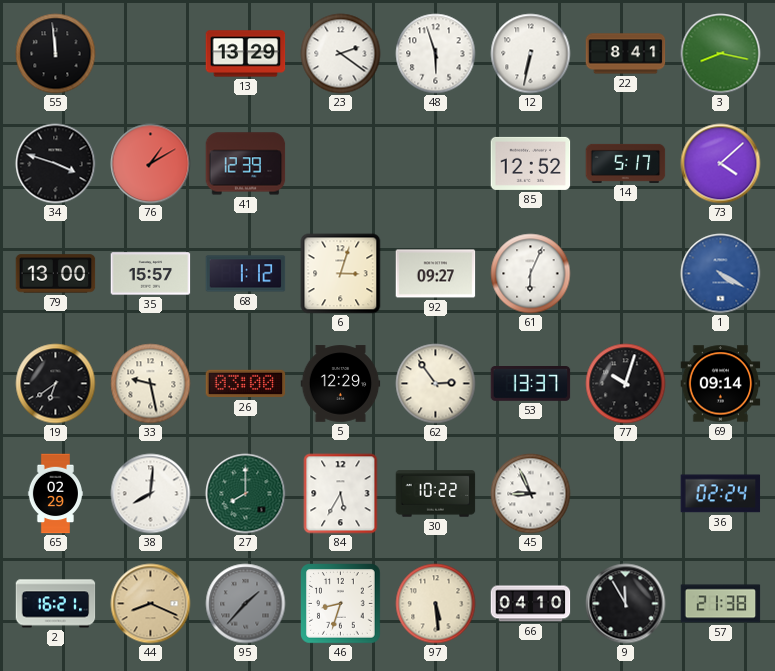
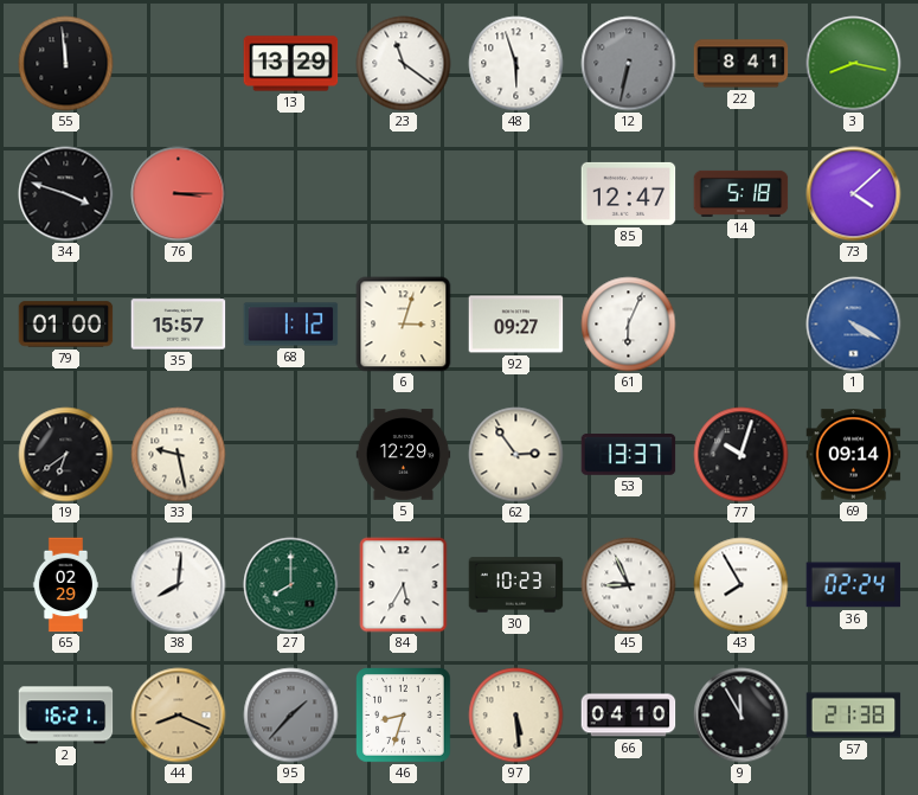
23: 2:21 -> 11:21
12 dial: white -> grey
76: 1:10 -> 3:15
41: 12:39 -> none
85: 12:52 -> 12:47
14: 5:17 -> 5:18
79: 13:00 -> 01:00
26: 03:00 -> none
30: 10:22 -> 10:23
43: none -> 7:55
